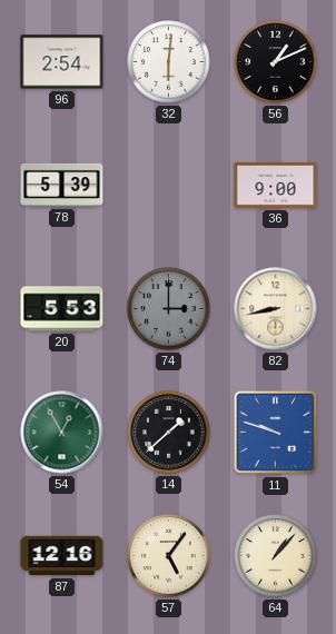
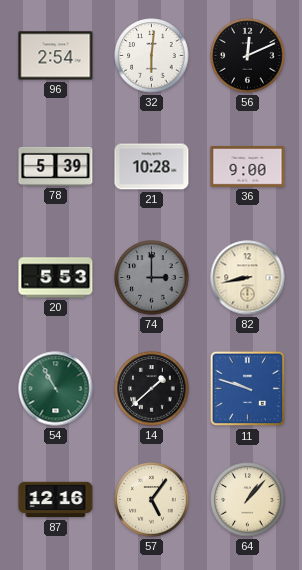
56: 1:11 -> 12:11
21: none -> 10:28
54: 12:55 -> 10:55
